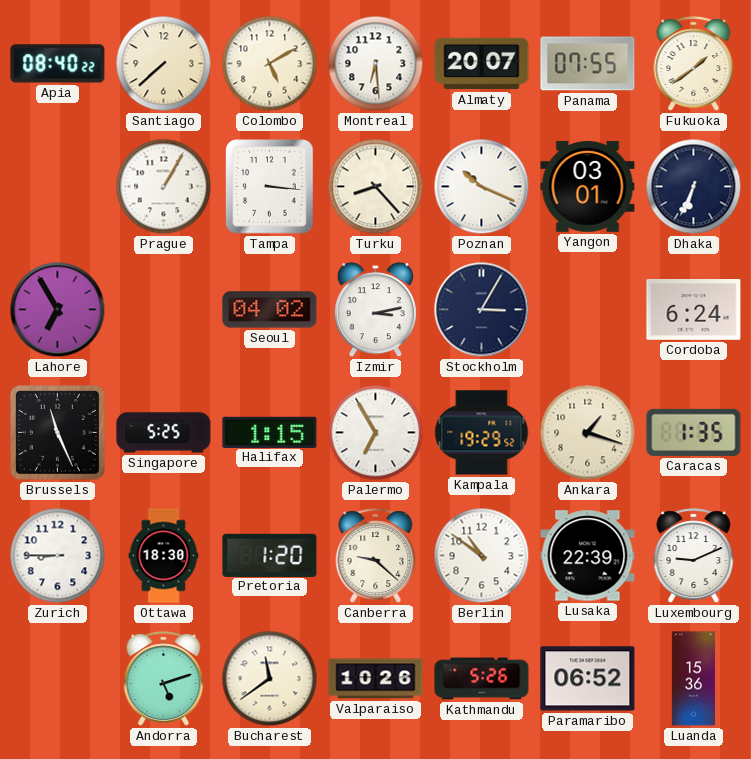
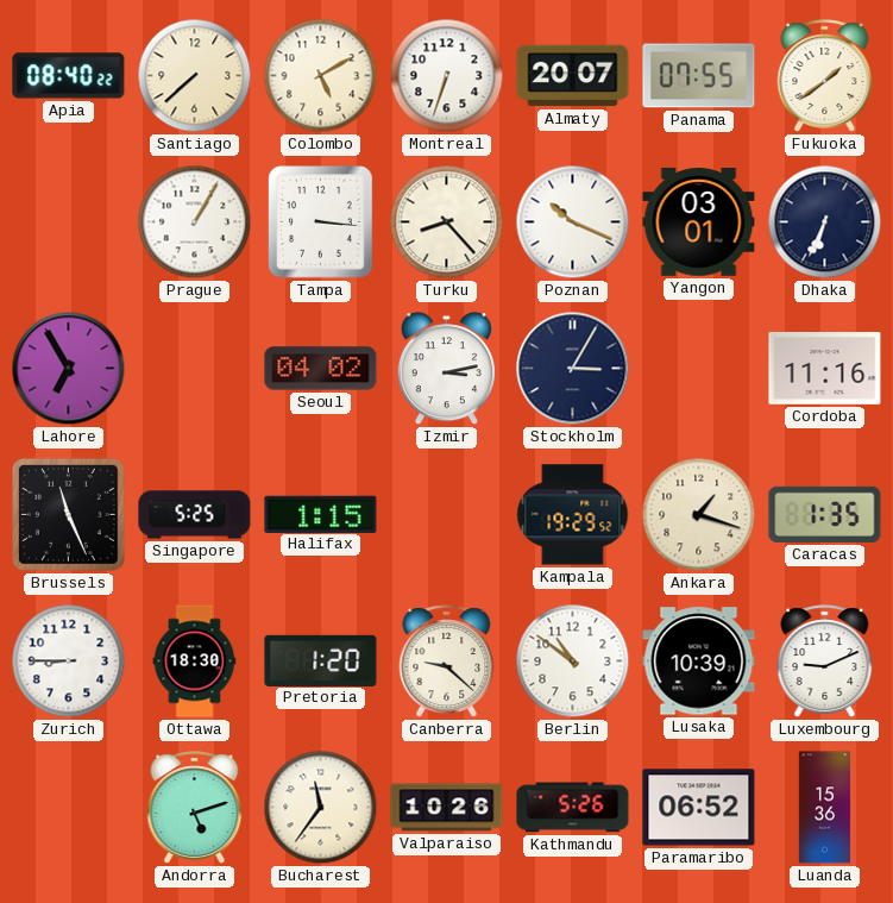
Montreal: 6:29 -> 6:33
Cordoba: 6:24 -> 11:16
Palermo: 6:55 -> none
Lusaka: 22:39 -> 10:39
Bucharest: 11:39 -> 11:36
